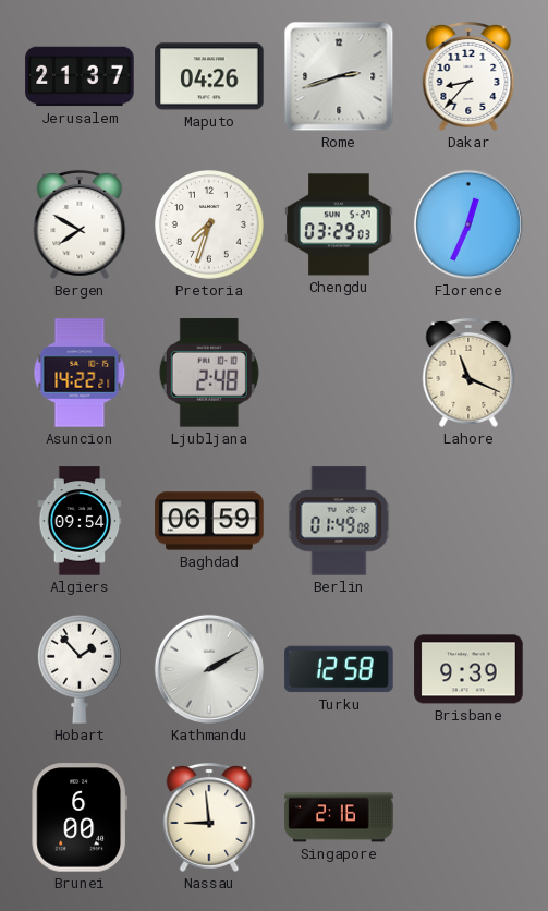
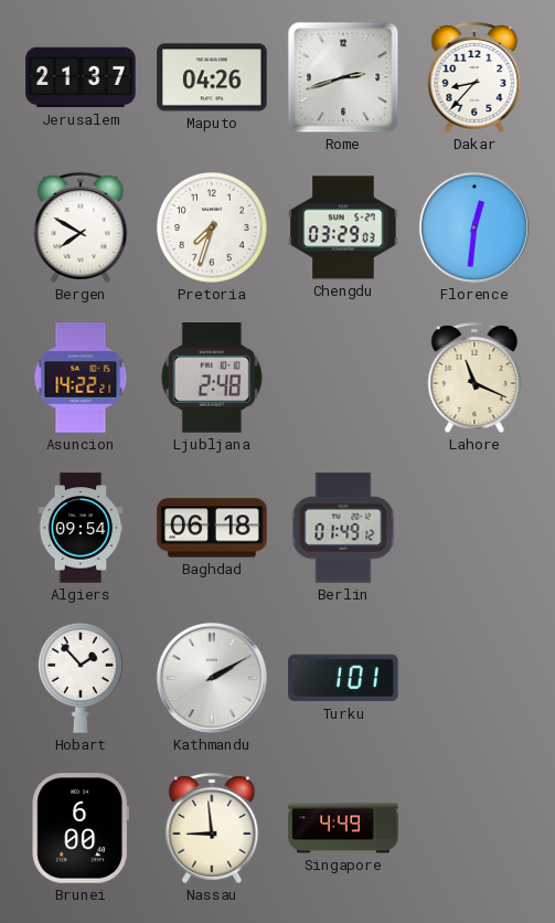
Florence: 12:34 -> 12:31
Baghdad: 06:59 -> 06:18
Berlin: 01:49:08 -> 01:49:12
Turku: 12:58 -> 1:01
Brisbane: 9:39 -> none
Singapore: 2:16 -> 4:49
